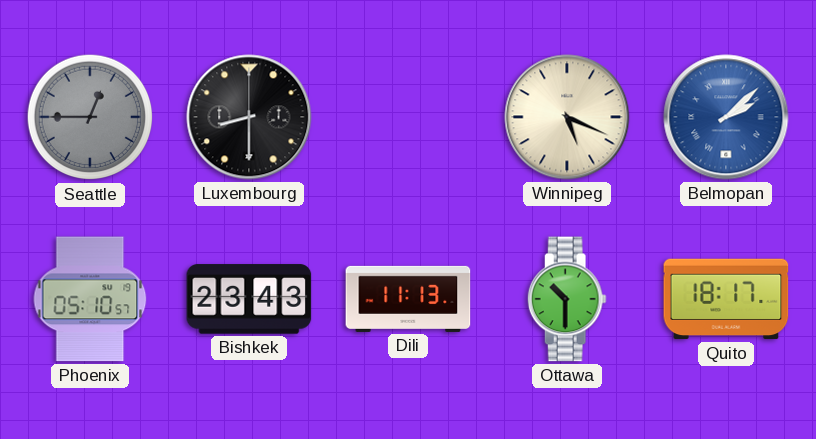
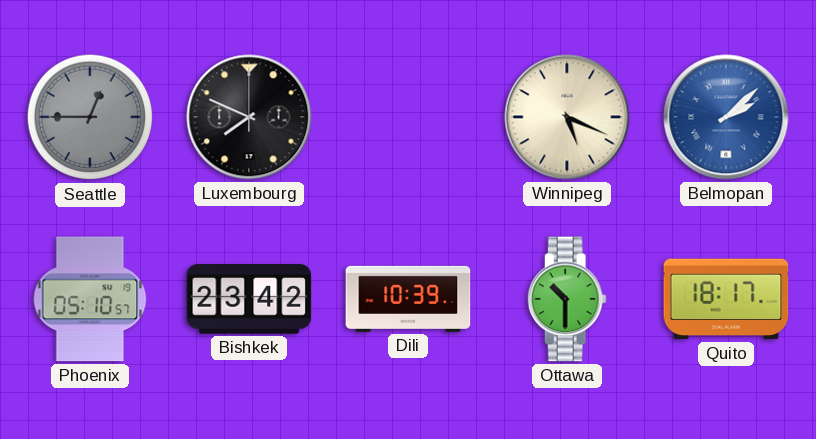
Luxembourg: 8:30 -> 7:49
Bishkek: 23:43 -> 23:42
Dili: 11:13 -> 10:39
